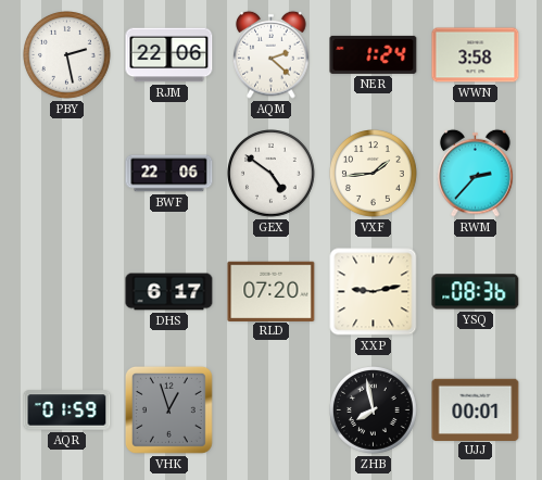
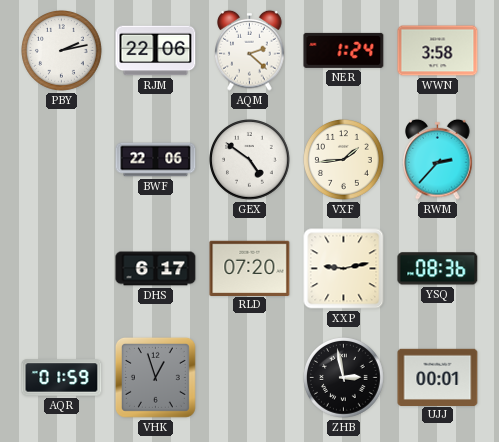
PBY: 2:28 -> 2:13
ZHB: 7:58 -> 2:58
